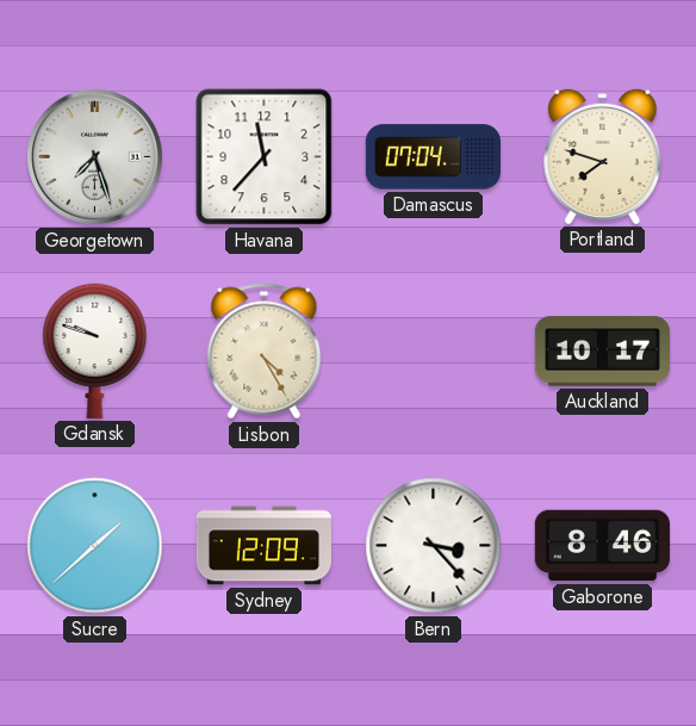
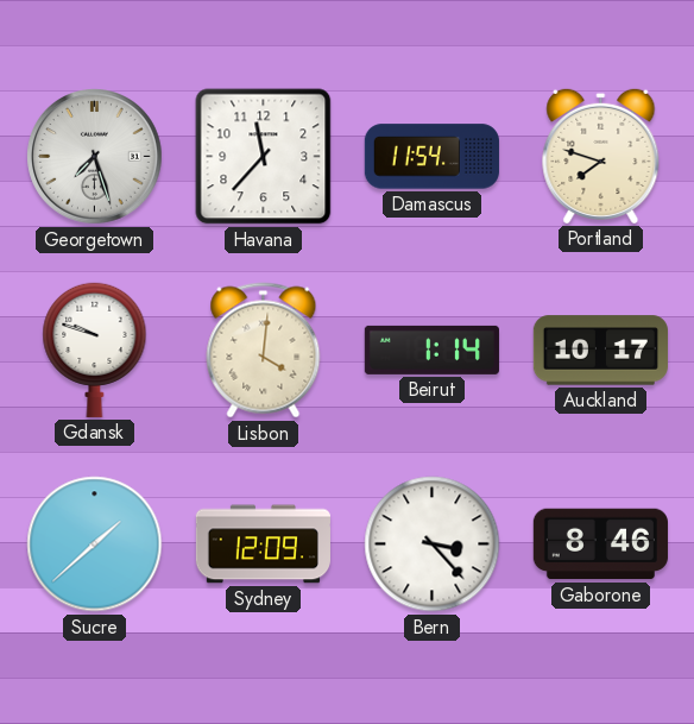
Damascus: 07:04 -> 11:54
Lisbon: 4:25 -> 4:01
Beirut: none -> 1:14
